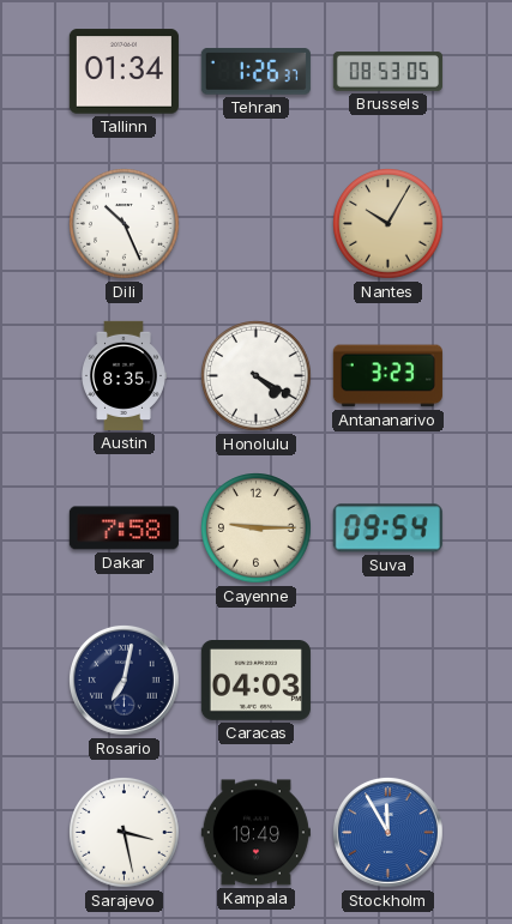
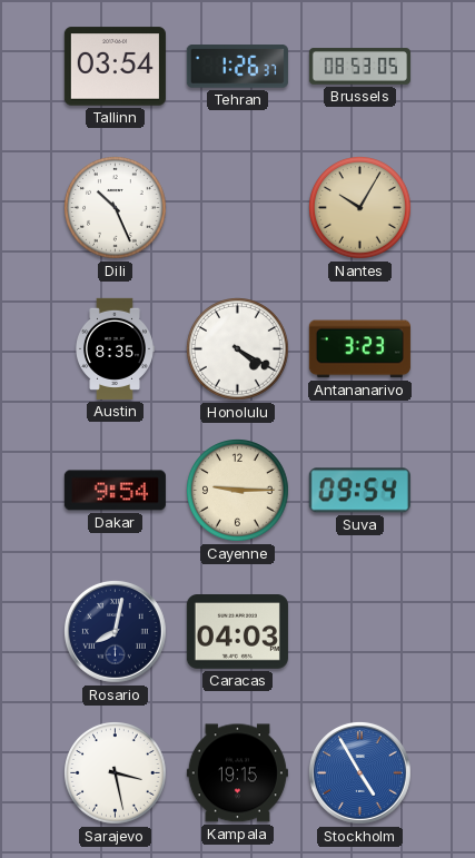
Tallinn: 01:34 -> 03:54
Dakar: 7:58 -> 9:54
Rosario: 7:02 -> 8:02
Kampala: 19:49 -> 19:15
Stockholm: 11:55 -> 4:55
